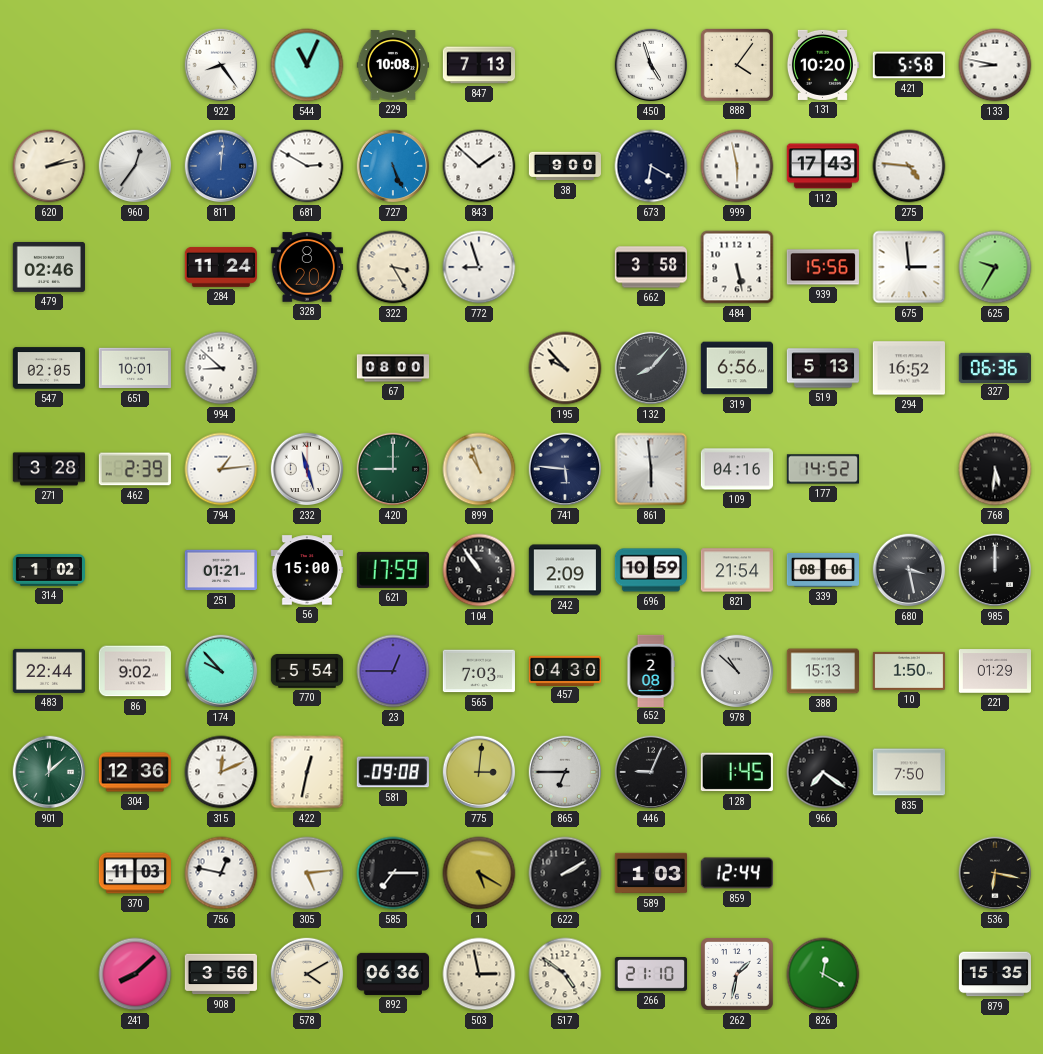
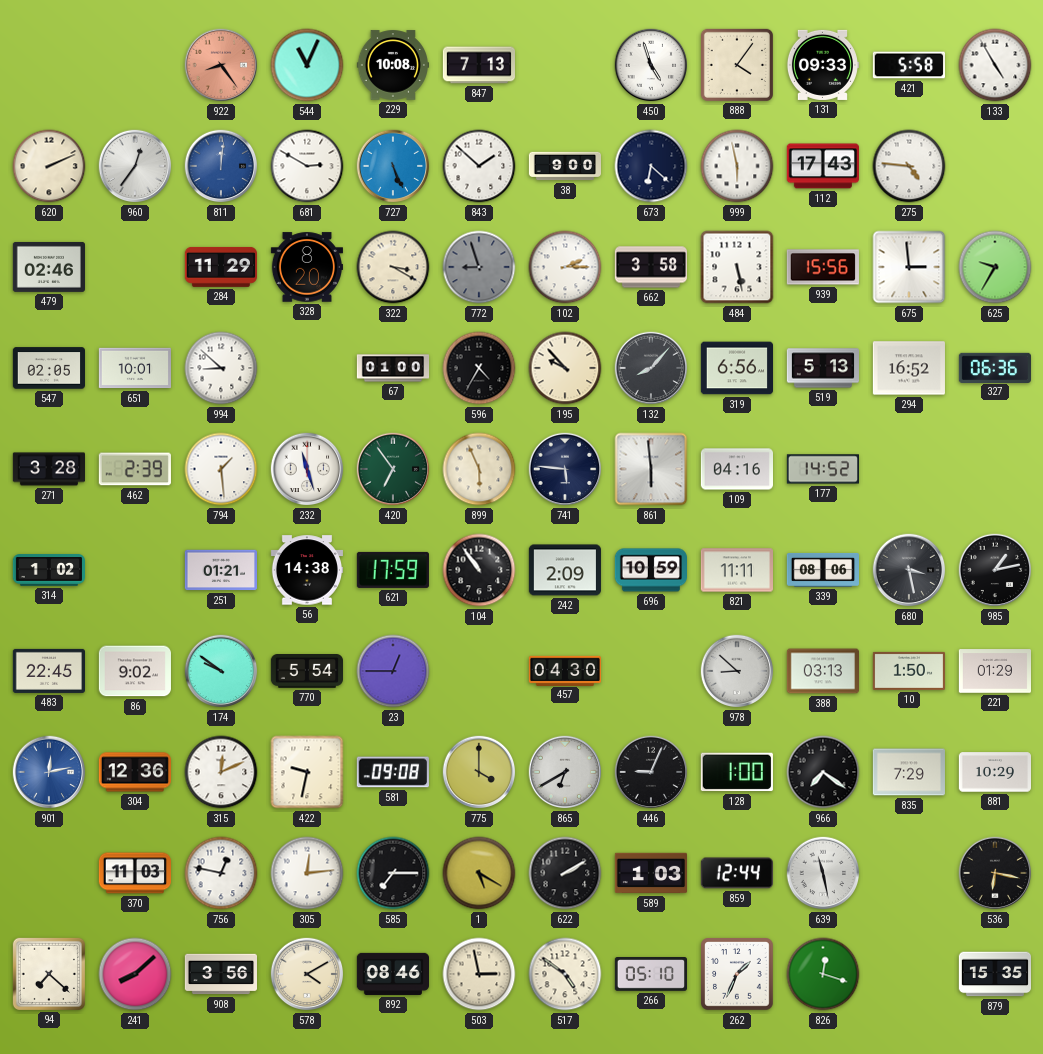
922 dial: white -> salmon
131: 10:20 -> 09:33
133: 8:47 -> 4:55
620: 2:13 -> 2:11
673: 6:20 -> 6:22
284: 11:24 -> 11:29
322: 3:25 -> 3:20
772 dial: white -> grey
102: none -> 2:15
67: 08:00 -> 01:00
596: none -> 4:35
794: 1:14 -> 1:29
420: 9:00 -> 6:54
899: 10:57 -> 5:56
768: 5:31 -> none
56: 15:00 -> 14:38
821: 21:54 -> 11:11
985: 12:00 -> 1:13
483: 22:44 -> 22:45
174: 9:53 -> 9:51
565: 7:03 -> none
652: 2:08 -> none
978: 10:52 -> 8:52
388: 15:13 -> 03:13
901: 12:08 -> 12:13
901 dial: green -> blue
422: 12:32 -> 9:32
775: 3:01 -> 4:00
865: 6:45 -> 6:40
128: 1:45 -> 1:00
835: 7:50 -> 7:29
881: none -> 10:29
305: 5:14 -> 12:14
639: none -> 11:28
94: none -> 7:22
892: 06:36 -> 08:46
266: 21:10 -> 05:10
262: 1:32 -> 1:34
826: 12:20 -> 12:18
